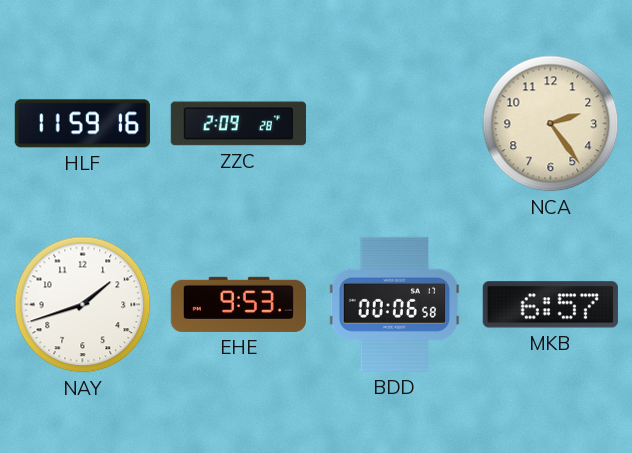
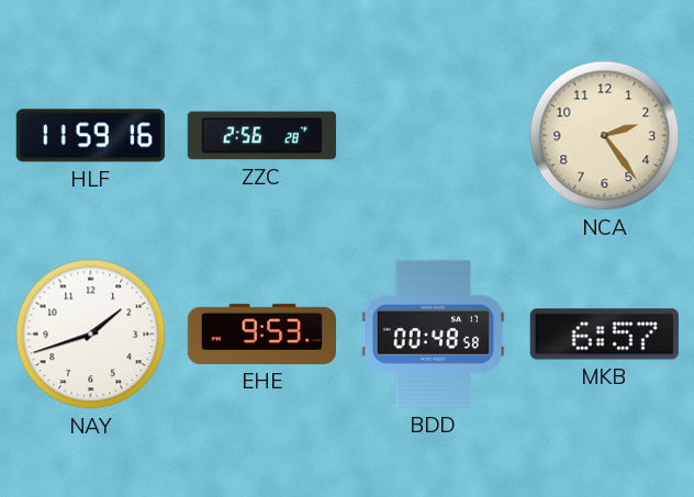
ZZC: 2:09 -> 2:56
BDD: 00:06 -> 00:48
